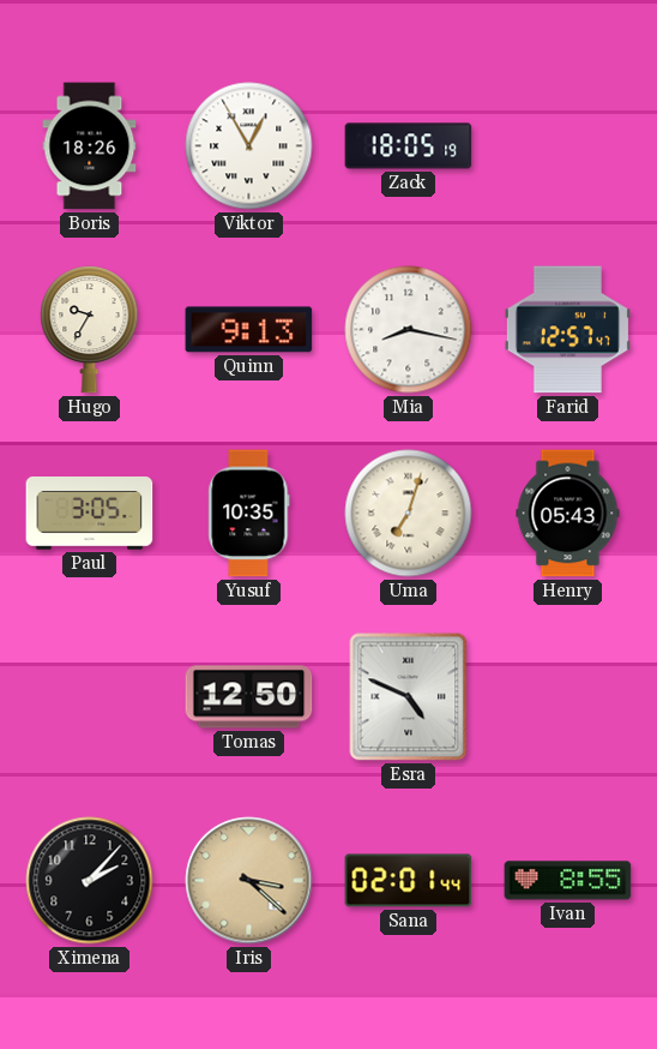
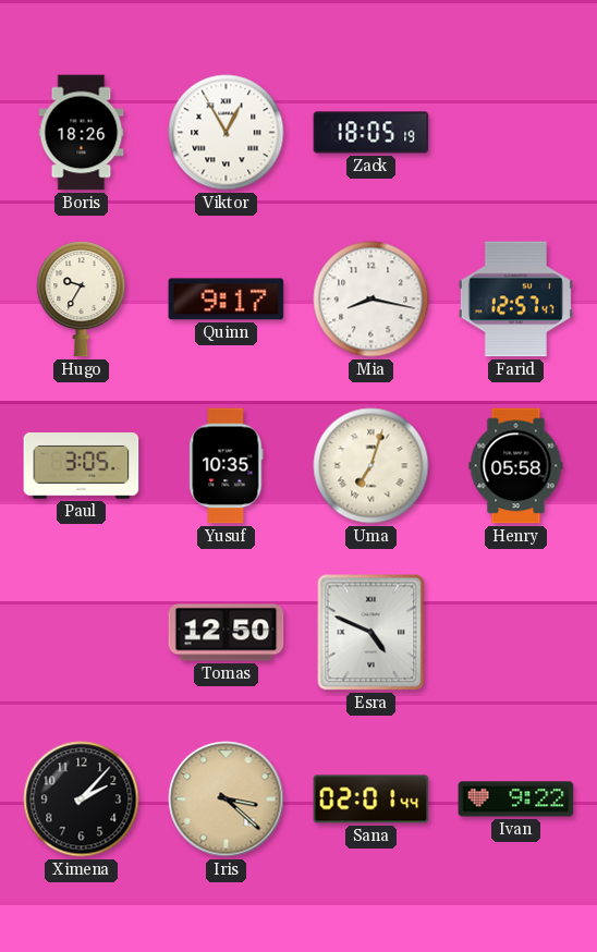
Quinn: 9:13 -> 9:17
Henry: 05:43 -> 05:58
Ivan: 8:55 -> 9:22
